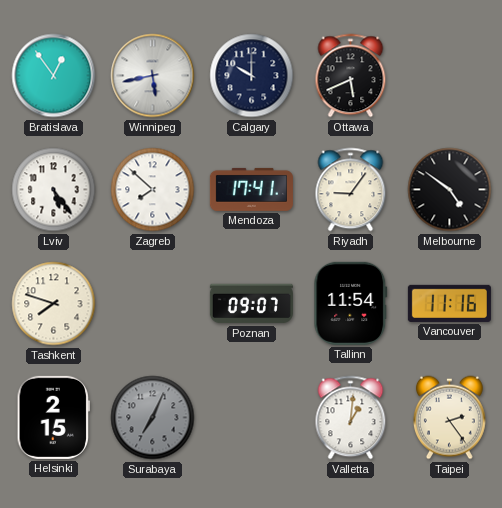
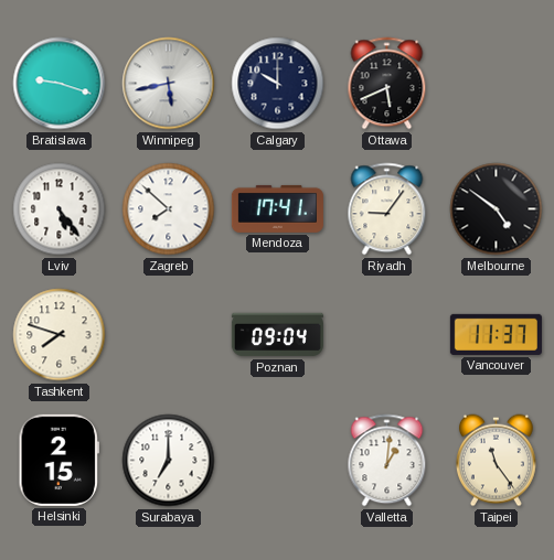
Bratislava: 12:54 -> 9:18
Poznan: 09:07 -> 09:04
Tallinn: 11:54 -> none
Vancouver: 11:16 -> 11:37
Surabaya: 7:04 -> 7:00
Surabaya dial: grey -> white
Taipei: 2:24 -> 11:24
